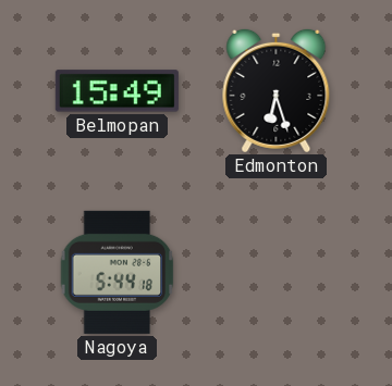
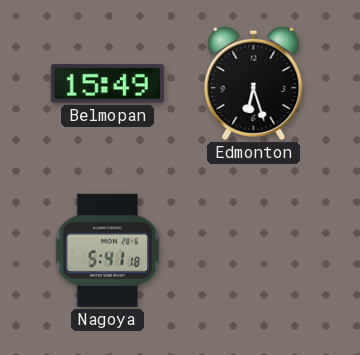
Nagoya: 5:44 -> 5:41
